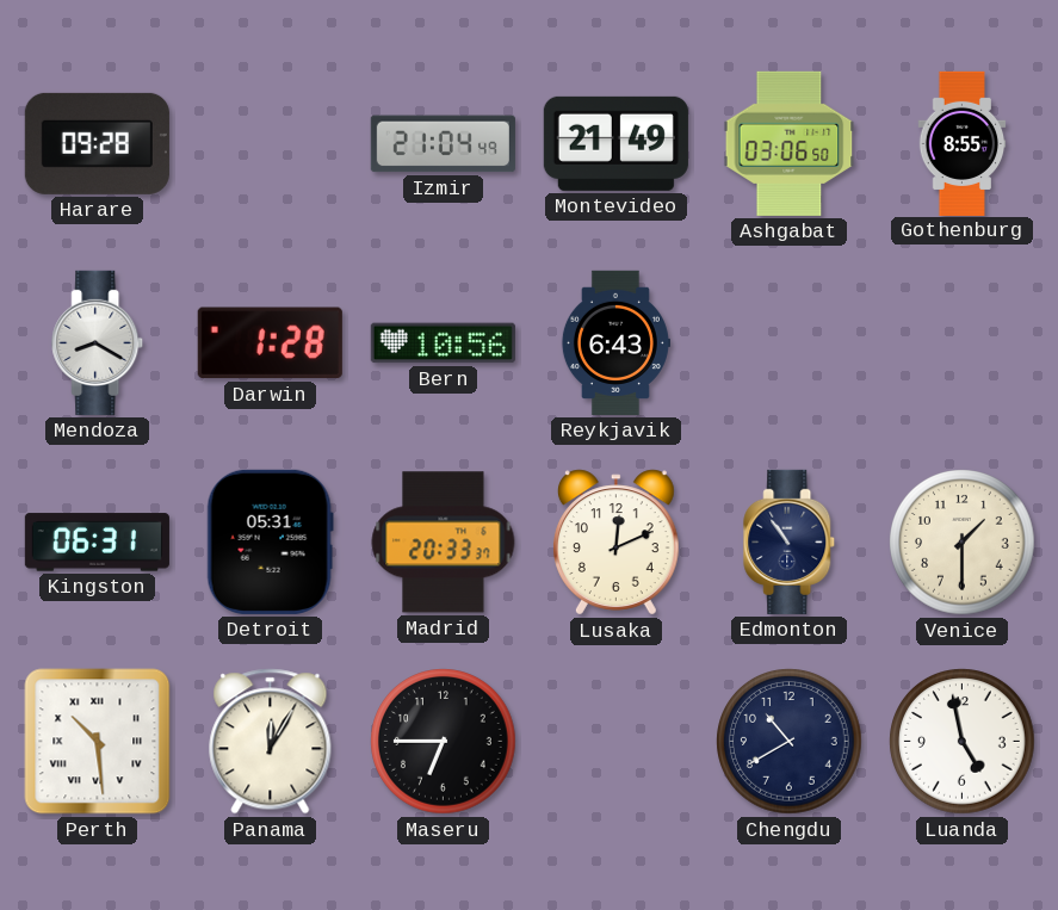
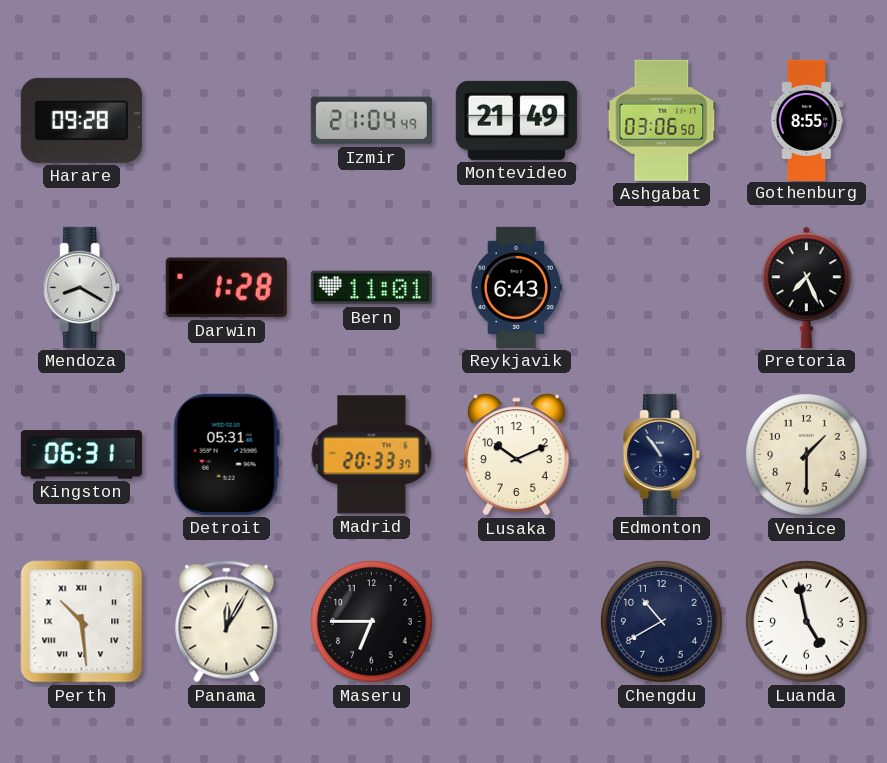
Bern: 10:56 -> 11:01
Pretoria: none -> 7:26
Lusaka: 12:11 -> 10:11
